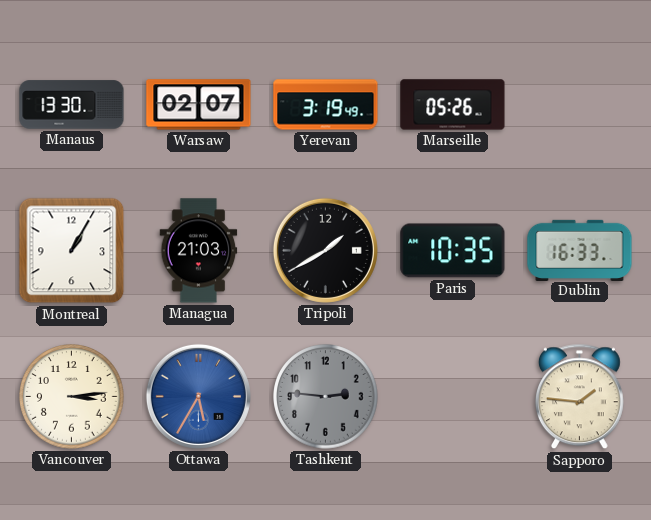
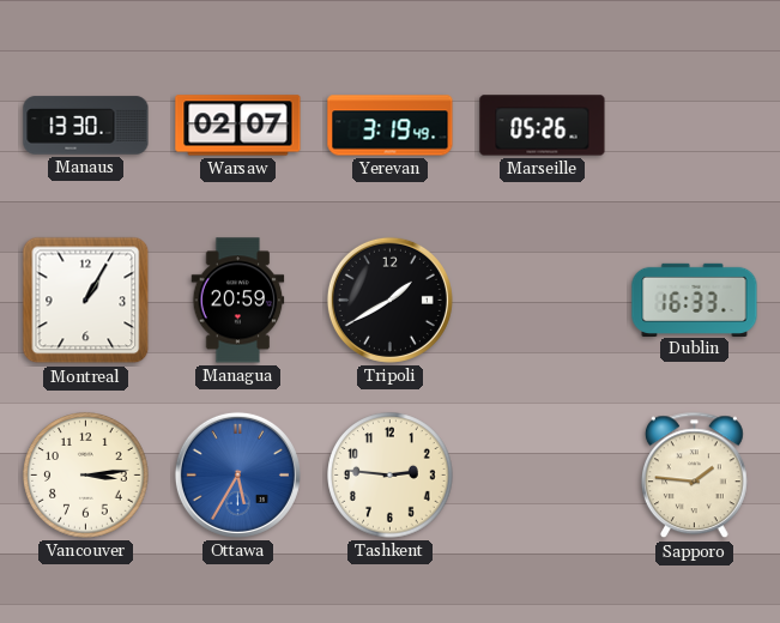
Managua: 21:03 -> 20:59
Paris: 10:35 -> none
Tashkent dial: grey -> cream
